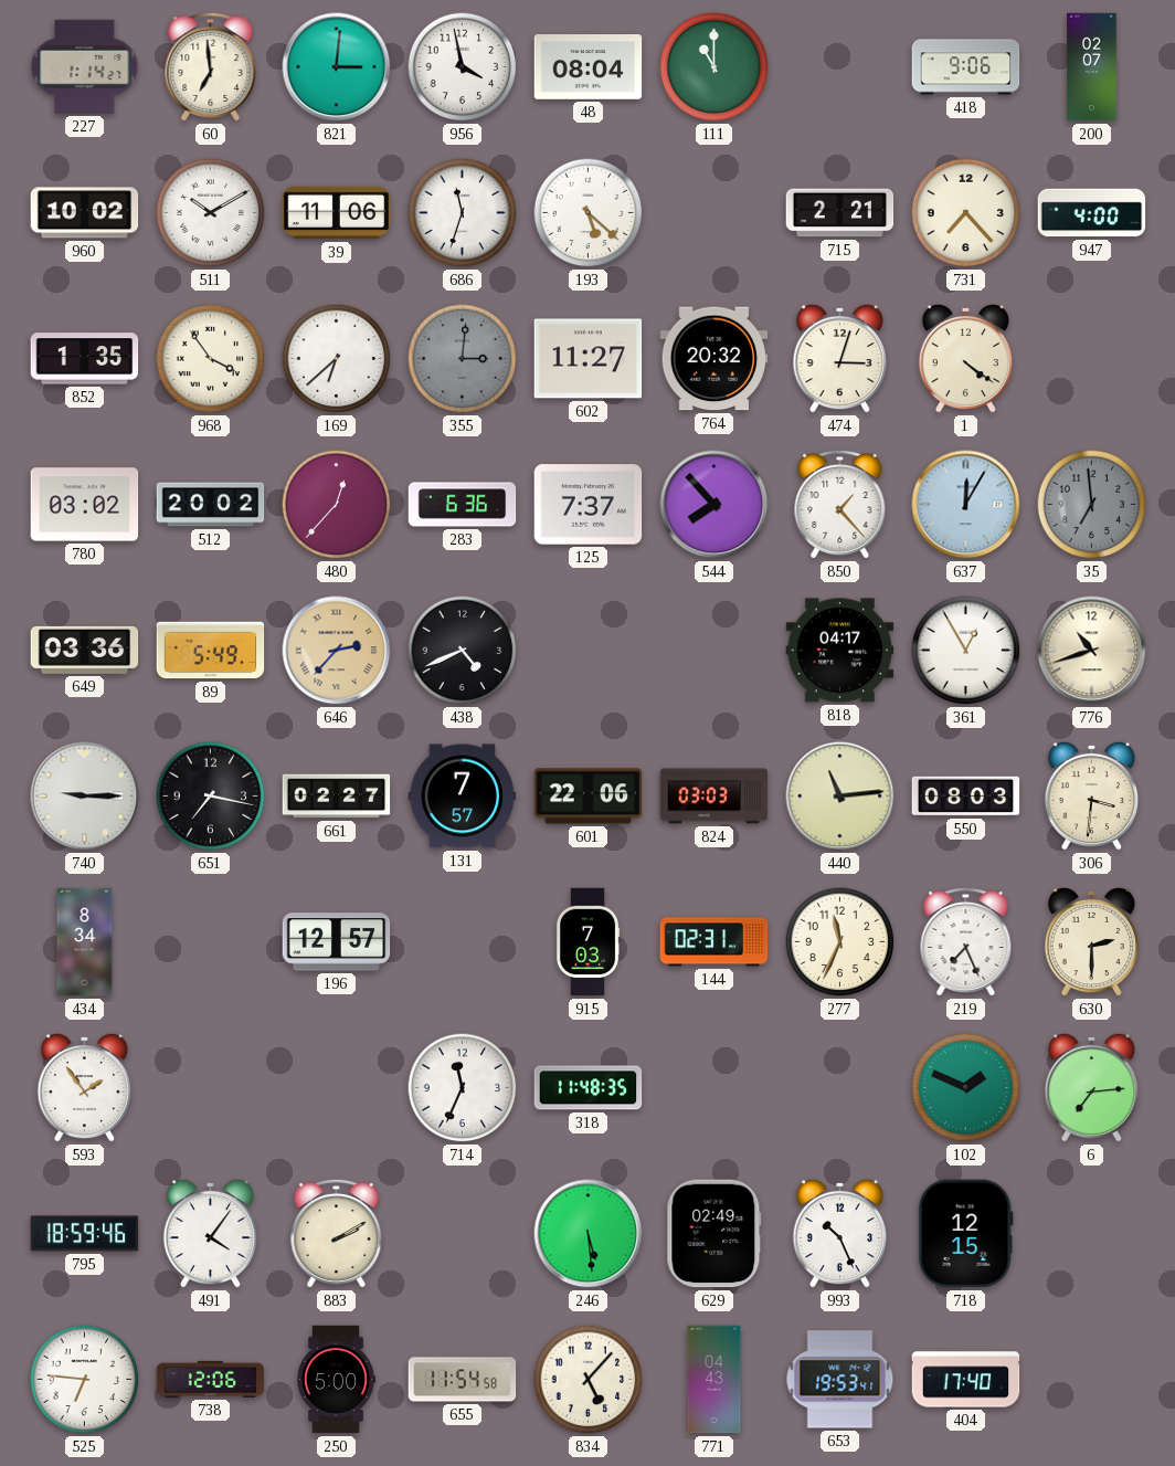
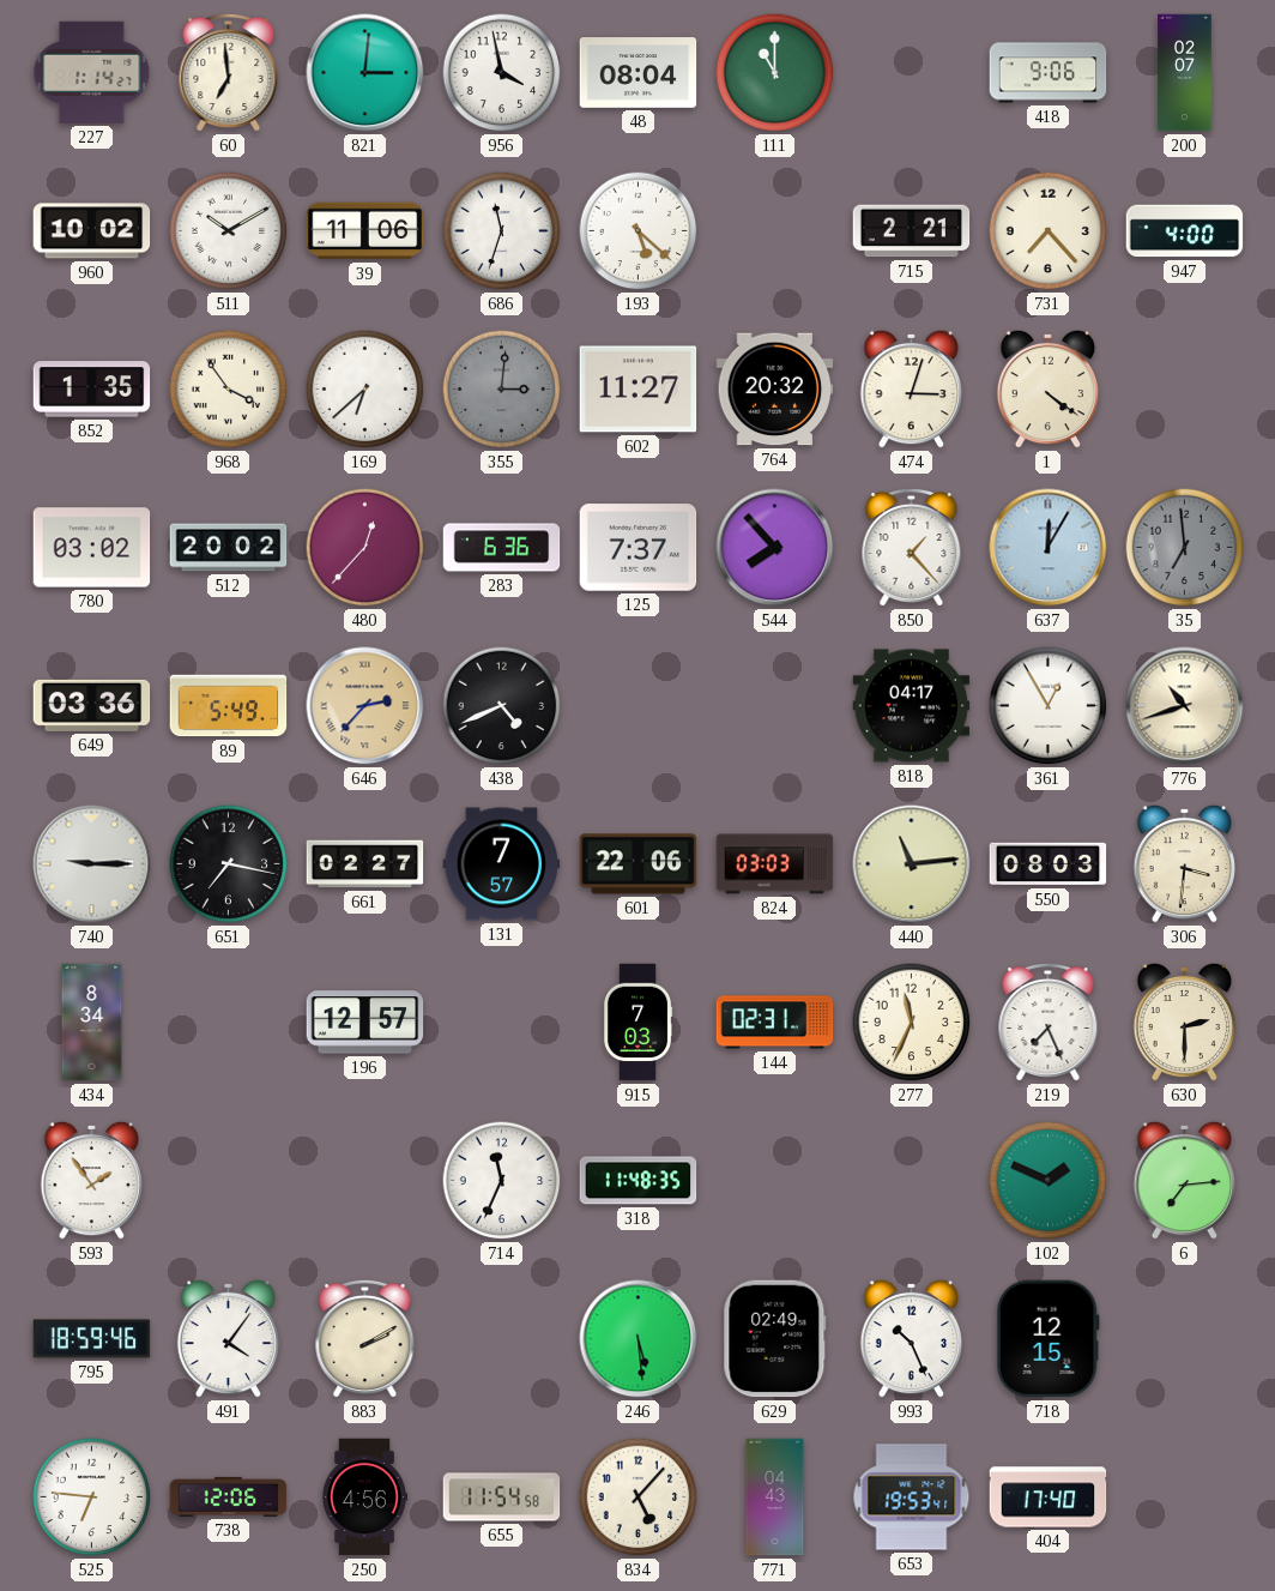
250: 5:00 -> 4:56
